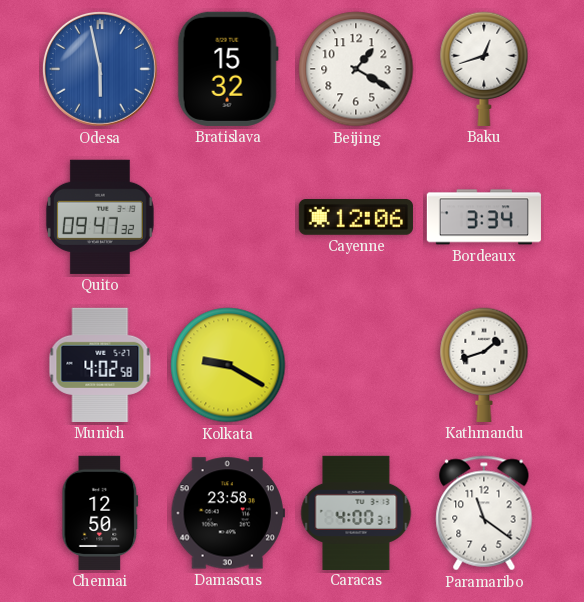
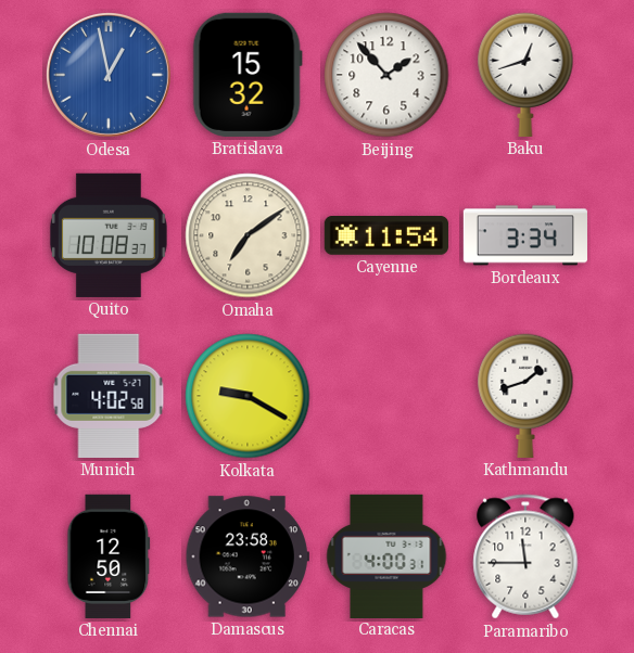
Odesa: 5:58 -> 12:58
Beijing: 1:20 -> 1:53
Quito: 09:47 -> 10:08
Omaha: none -> 7:09
Cayenne: 12:06 -> 11:54
Paramaribo: 11:21 -> 11:45
